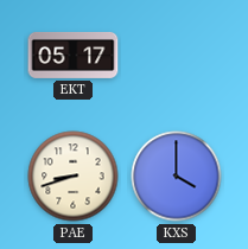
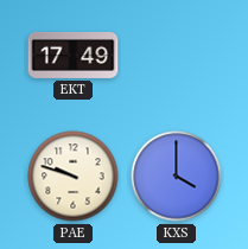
EKT: 05:17 -> 17:49
PAE: 8:42 -> 9:48
